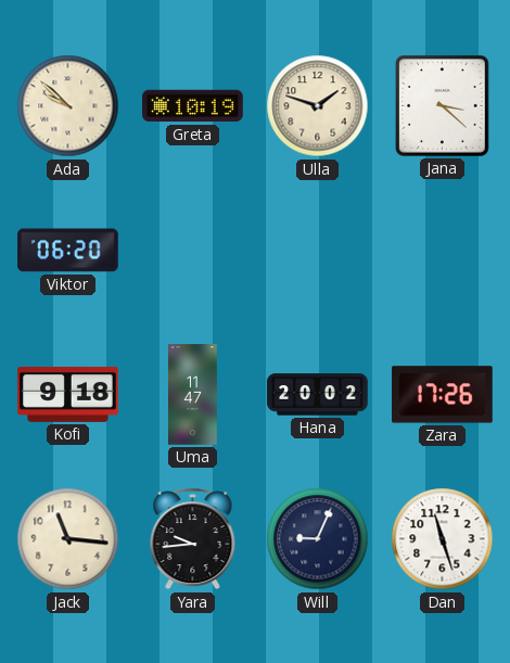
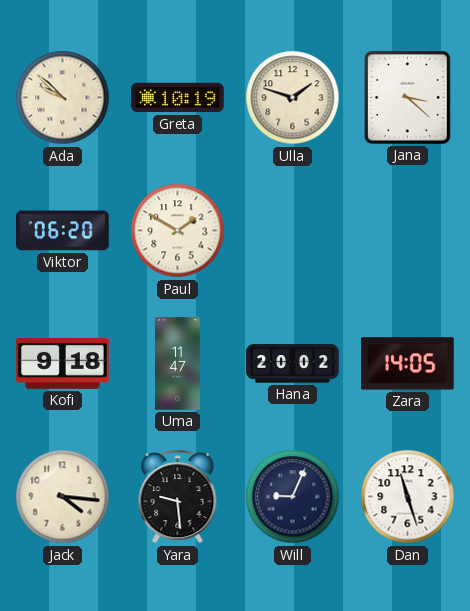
Paul: none -> 1:50
Zara: 17:26 -> 14:05
Jack: 11:16 -> 4:16
Yara: 9:44 -> 9:29
